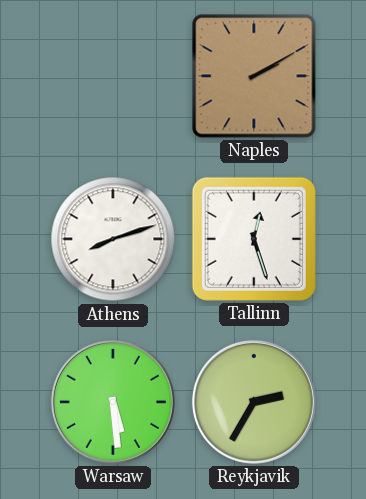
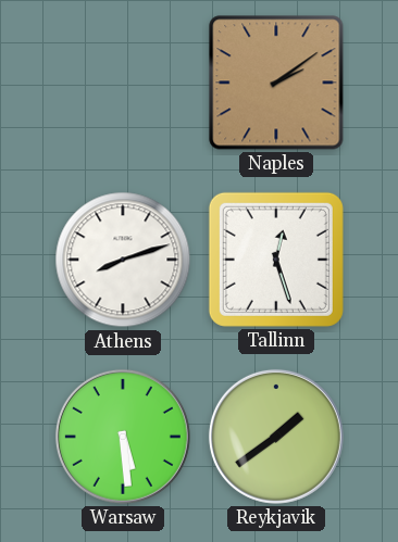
Naples: 2:10 -> 2:09
Reykjavik: 2:35 -> 1:39
